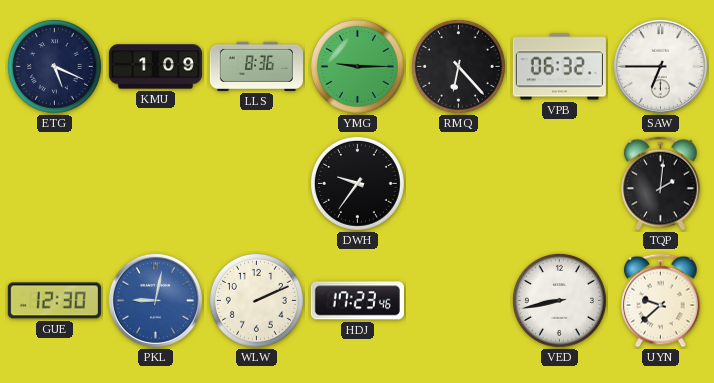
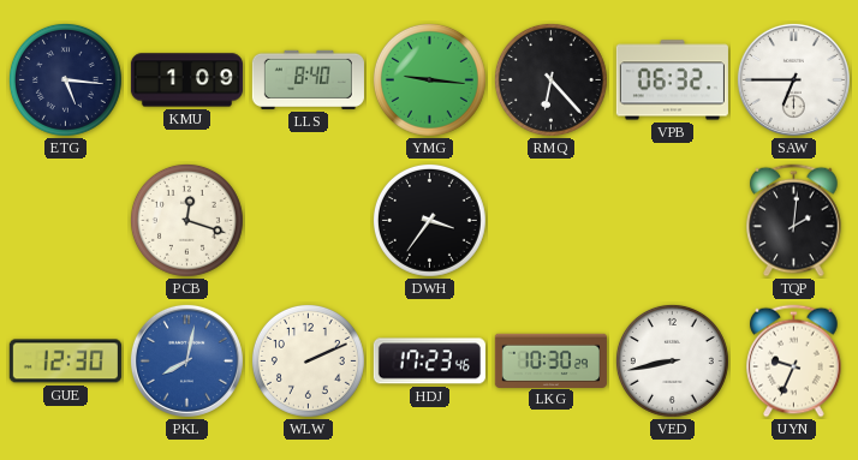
ETG: 5:19 -> 5:16
LLS: 8:36 -> 8:40
YMG: 9:15 -> 9:16
PCB: none -> 12:18
DWH: 9:36 -> 3:36
PKL: 9:02 -> 8:02
LKG: none -> 10:30
UYN: 9:38 -> 9:34
